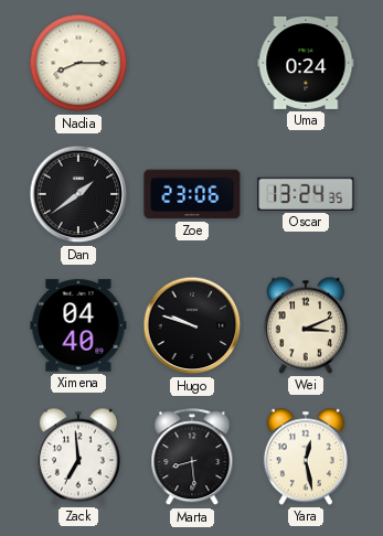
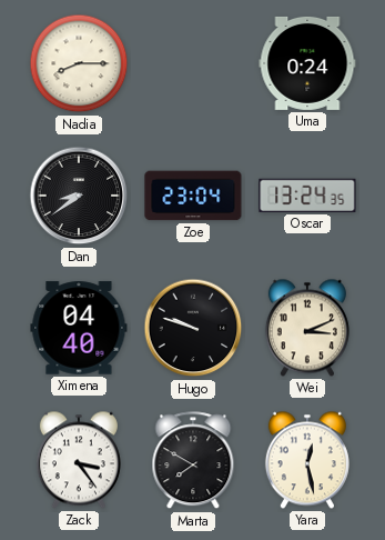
Dan: 1:39 -> 8:39
Zoe: 23:06 -> 23:04
Zack: 6:59 -> 3:24
Marta: 8:29 -> 7:50
